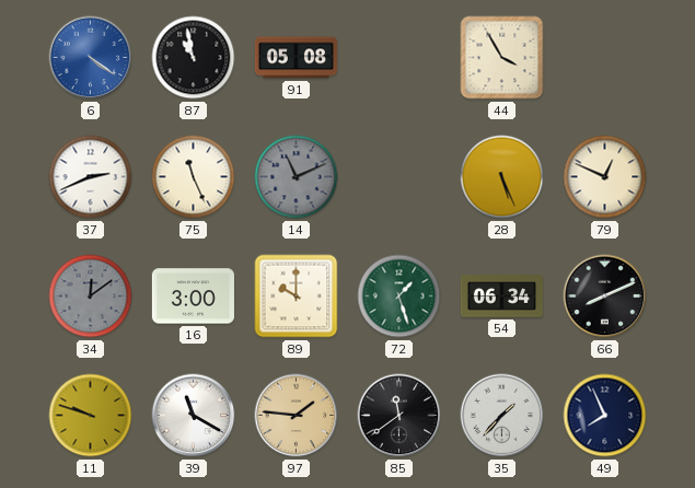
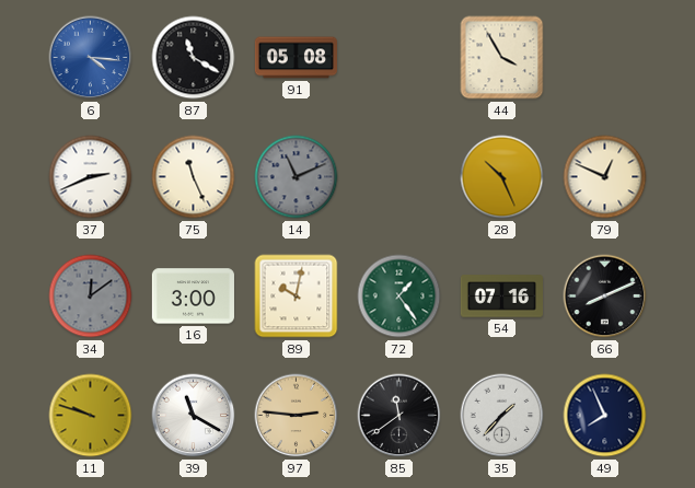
6: 4:21 -> 4:16
87: 10:58 -> 11:20
28: 5:26 -> 10:26
89: 10:00 -> 10:02
72: 1:27 -> 1:24
54: 06:34 -> 07:16
97: 1:46 -> 2:46
